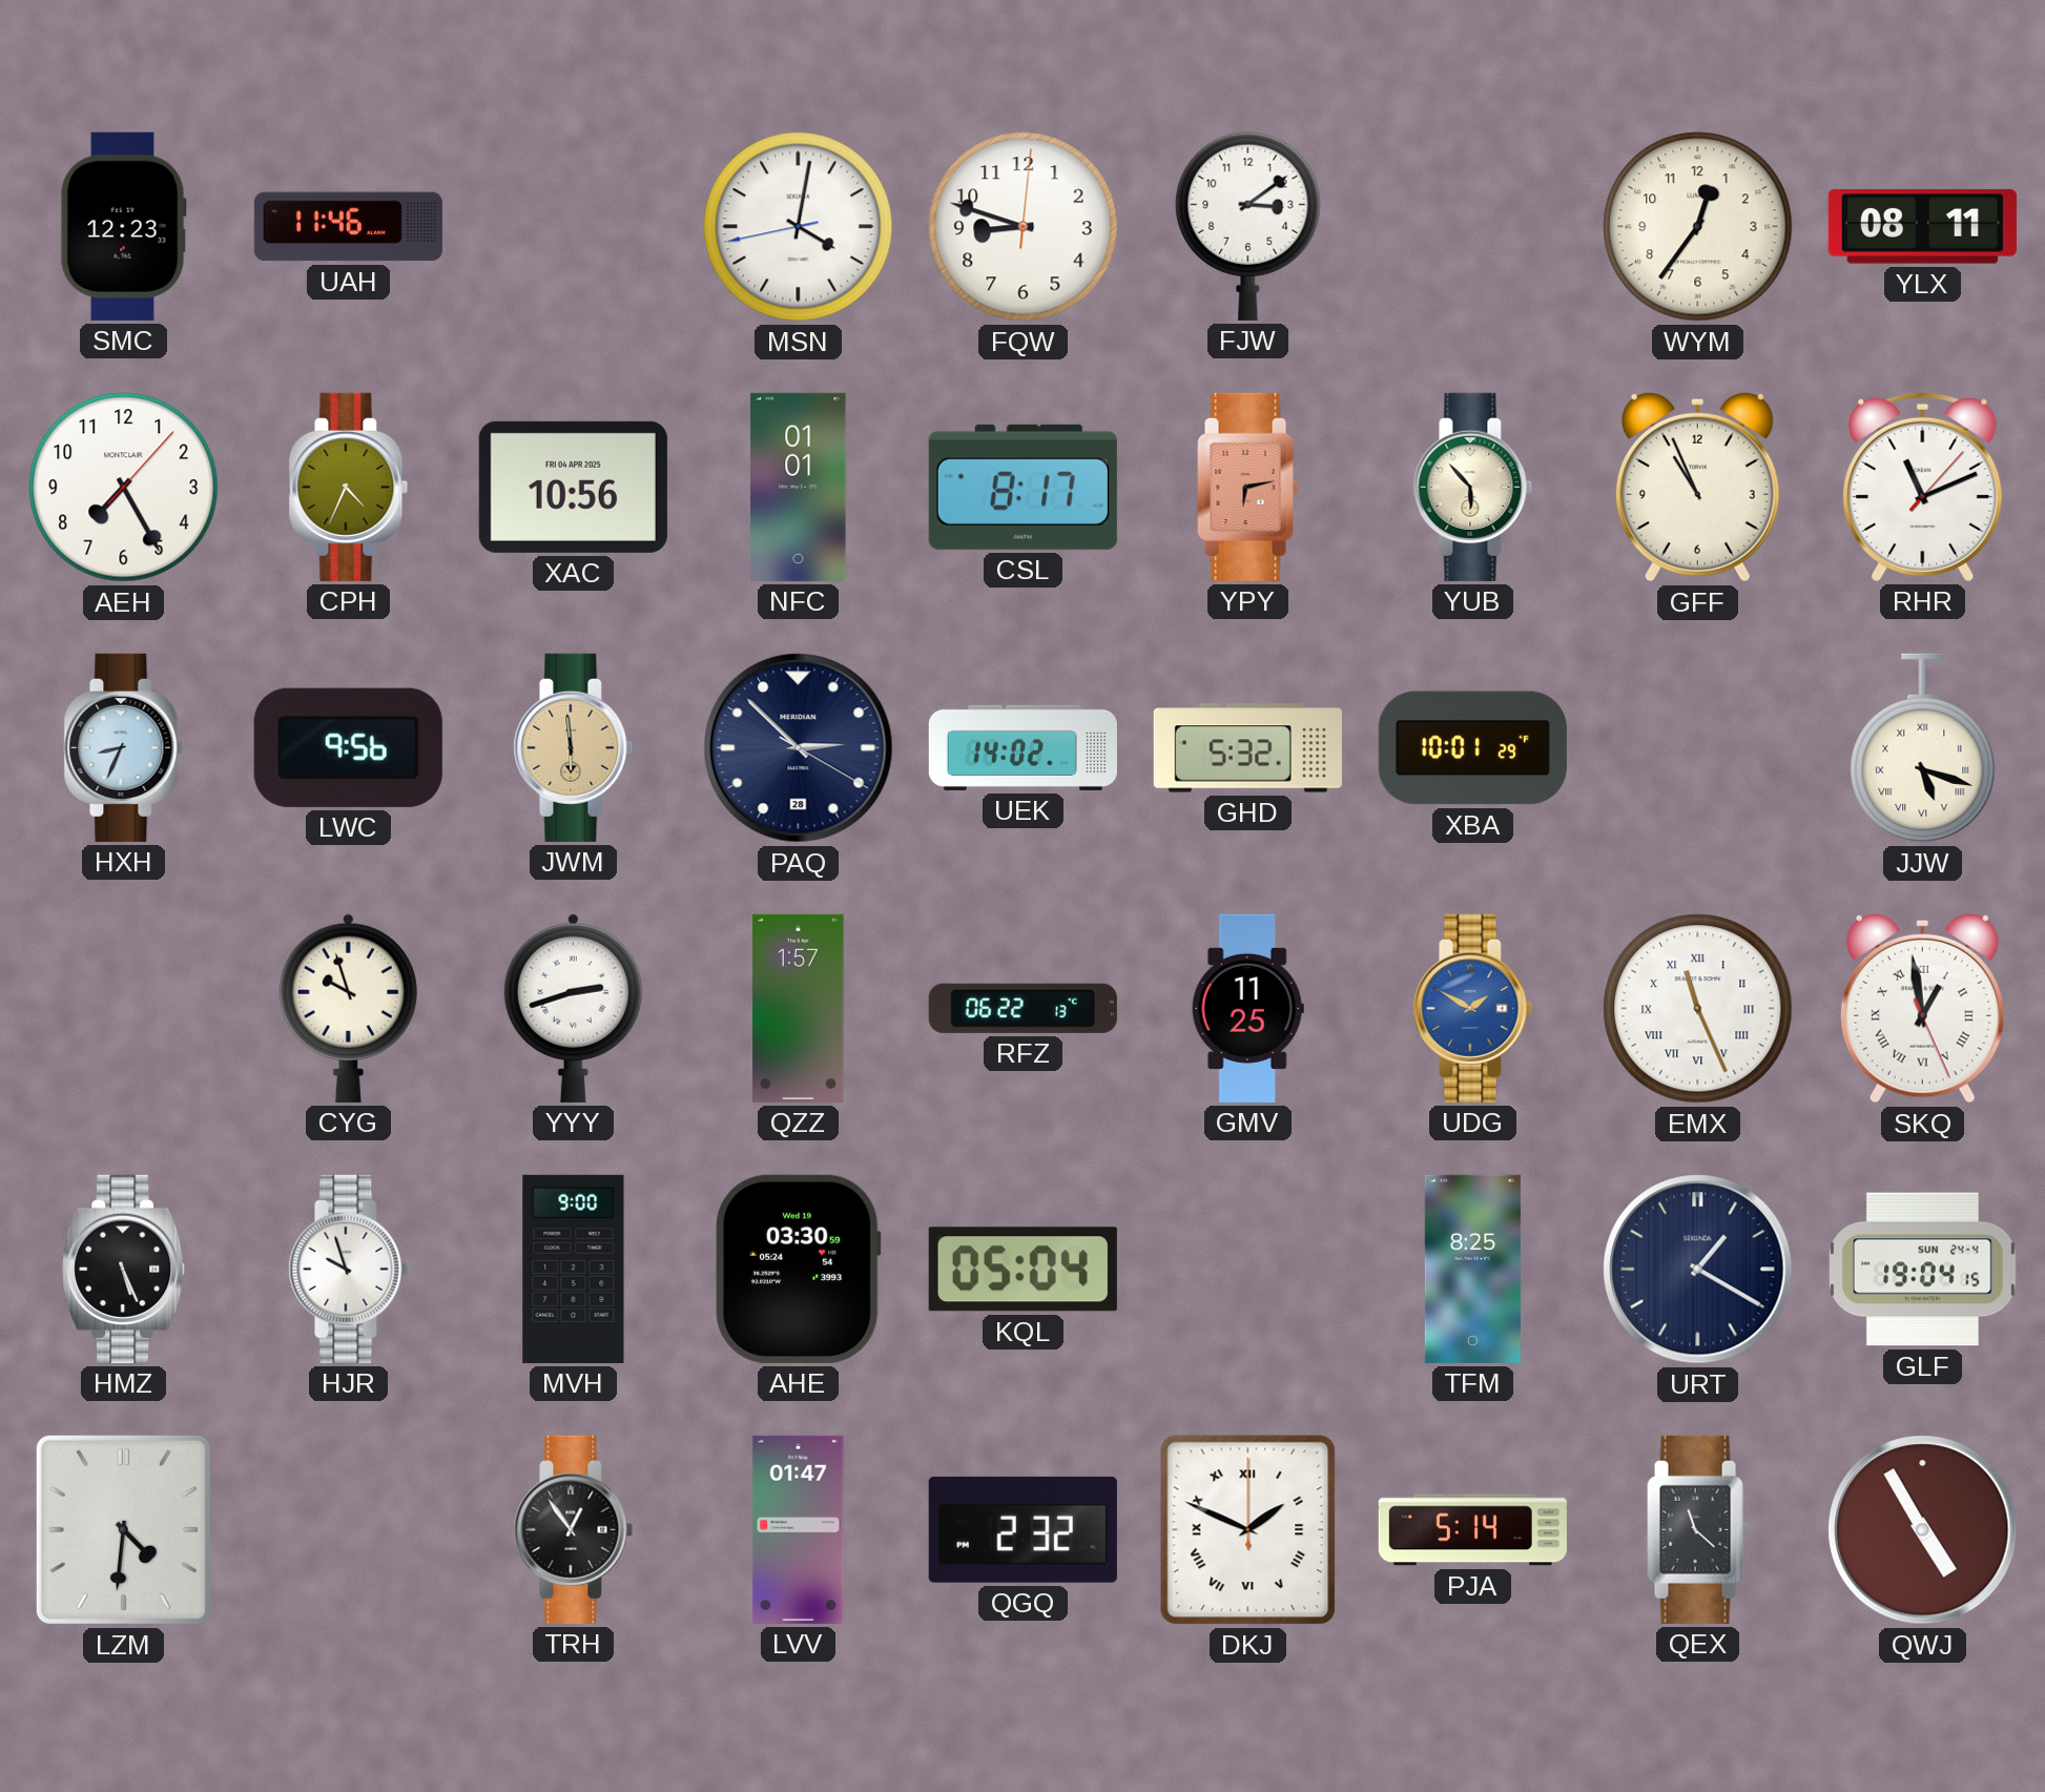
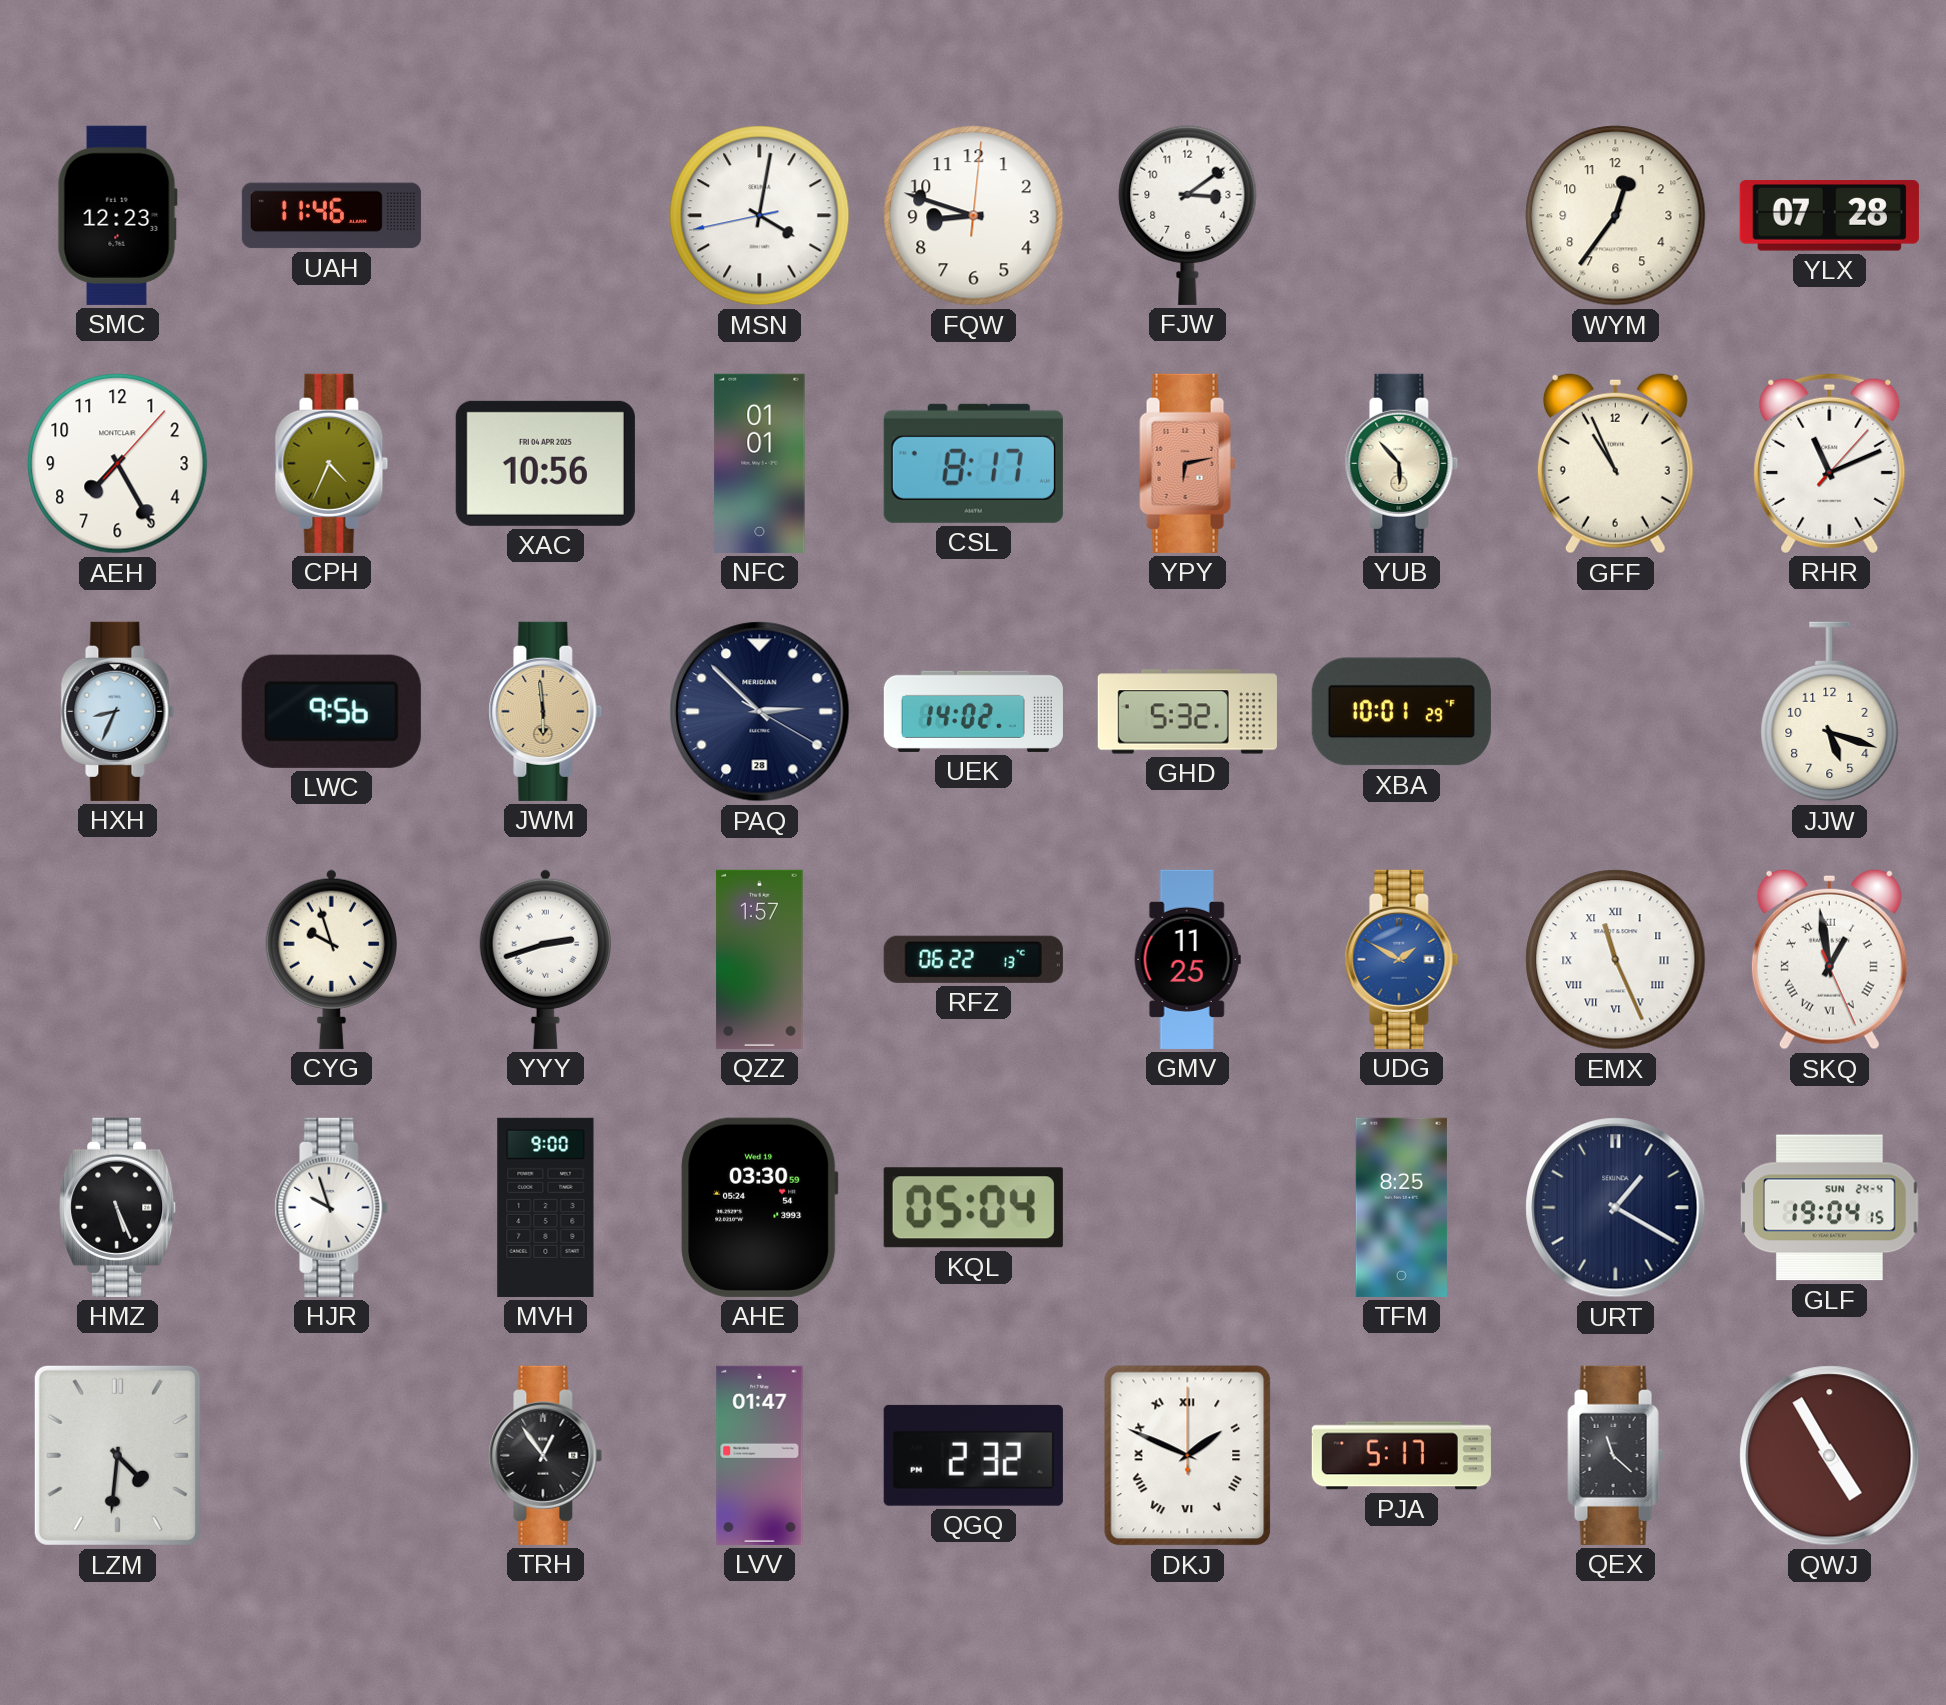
YLX: 08:11 -> 07:28
JJW numerals: Roman -> Arabic
PJA: 5:14 -> 5:17
